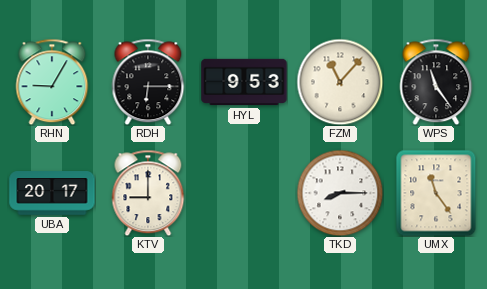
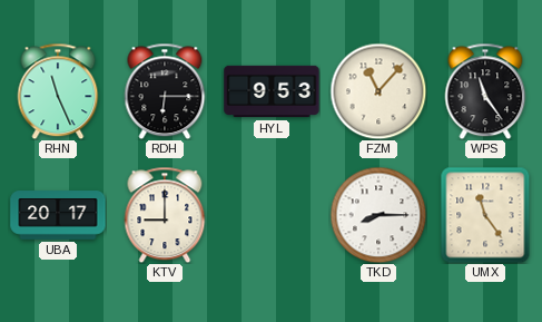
RHN: 9:05 -> 11:26
